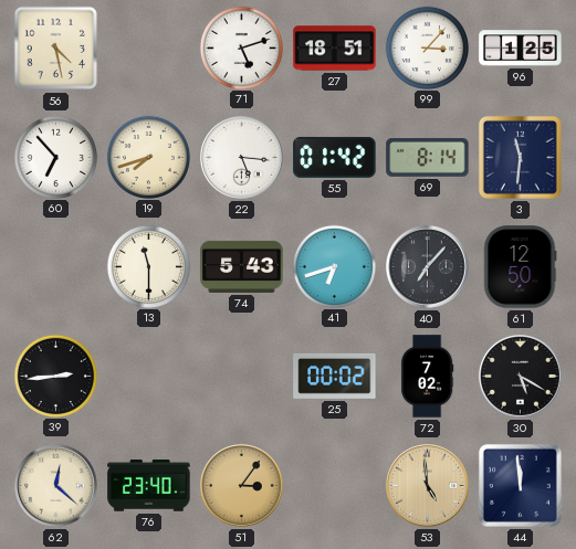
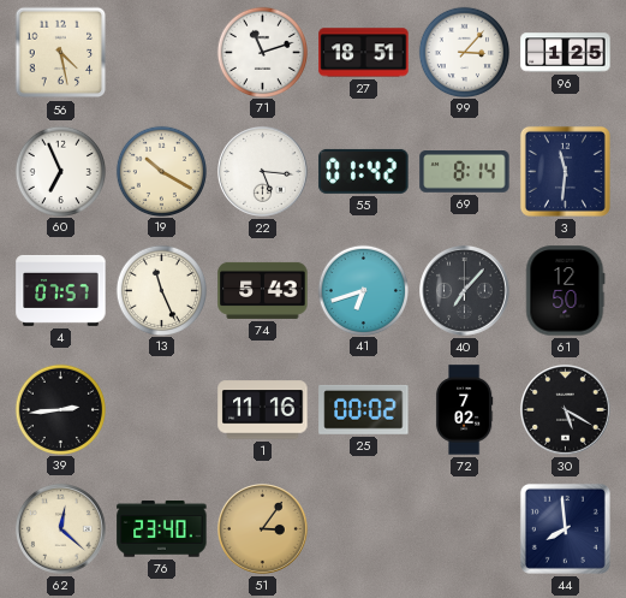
71: 5:12 -> 11:12
60: 6:53 -> 6:56
19: 7:42 -> 10:20
4: none -> 07:57
13: 11:30 -> 11:26
1: none -> 11:16
53: 4:59 -> none
44: 11:59 -> 7:59
